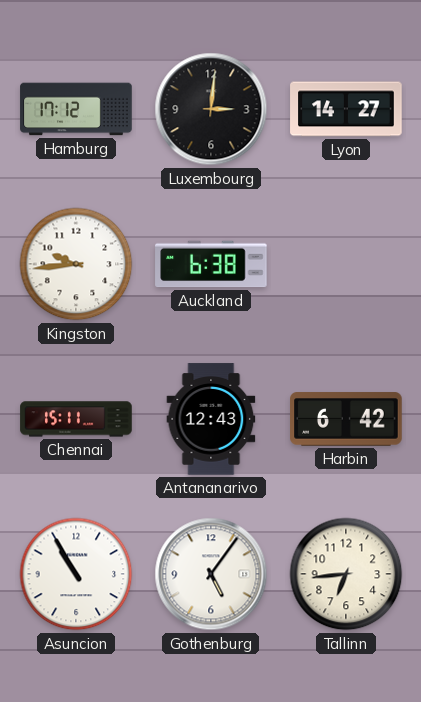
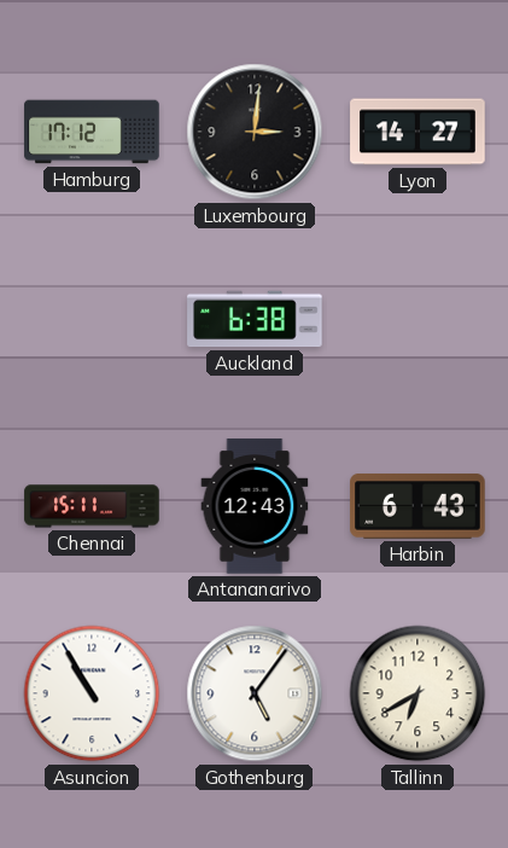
Kingston: 9:44 -> none
Harbin: 6:42 -> 6:43
Tallinn: 6:44 -> 6:40
